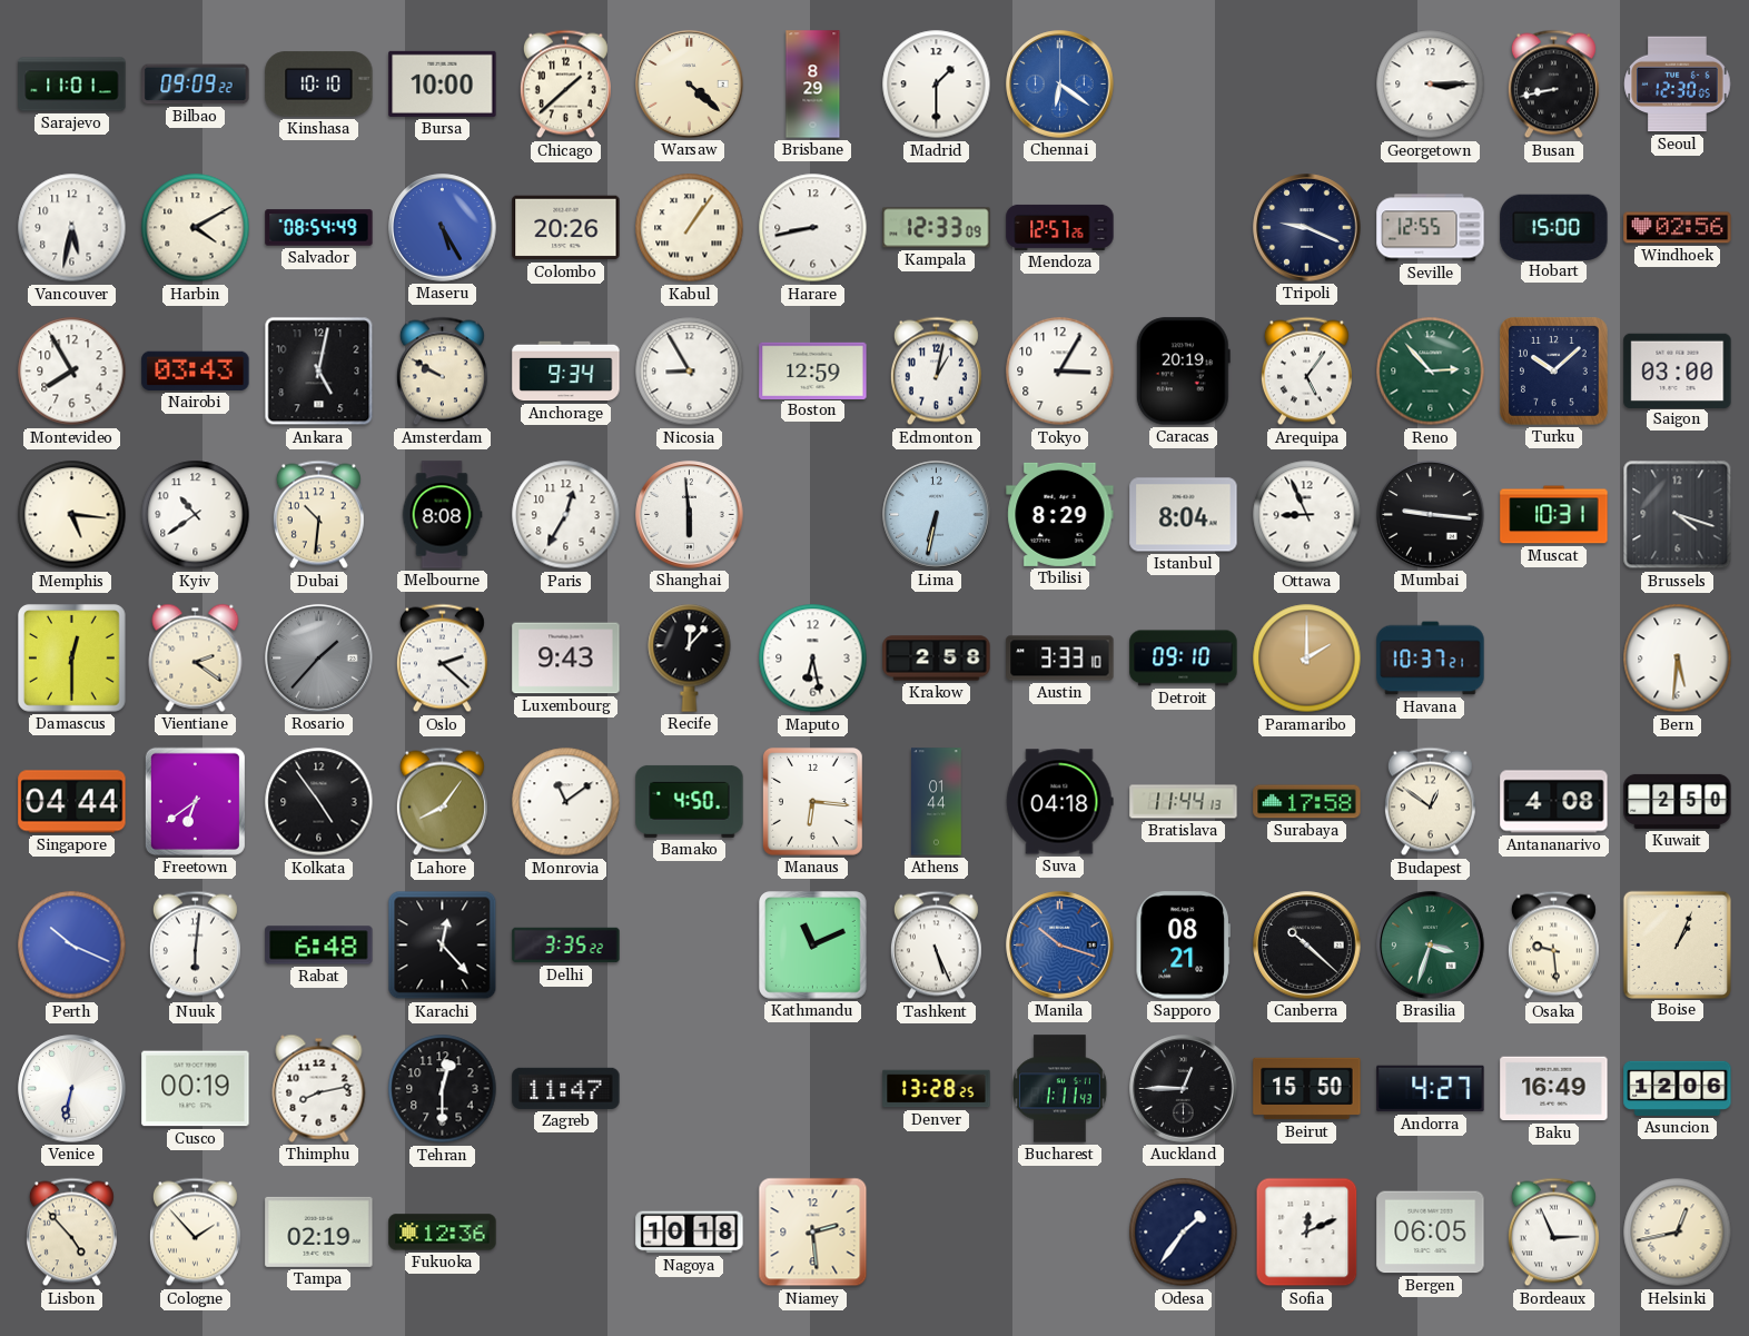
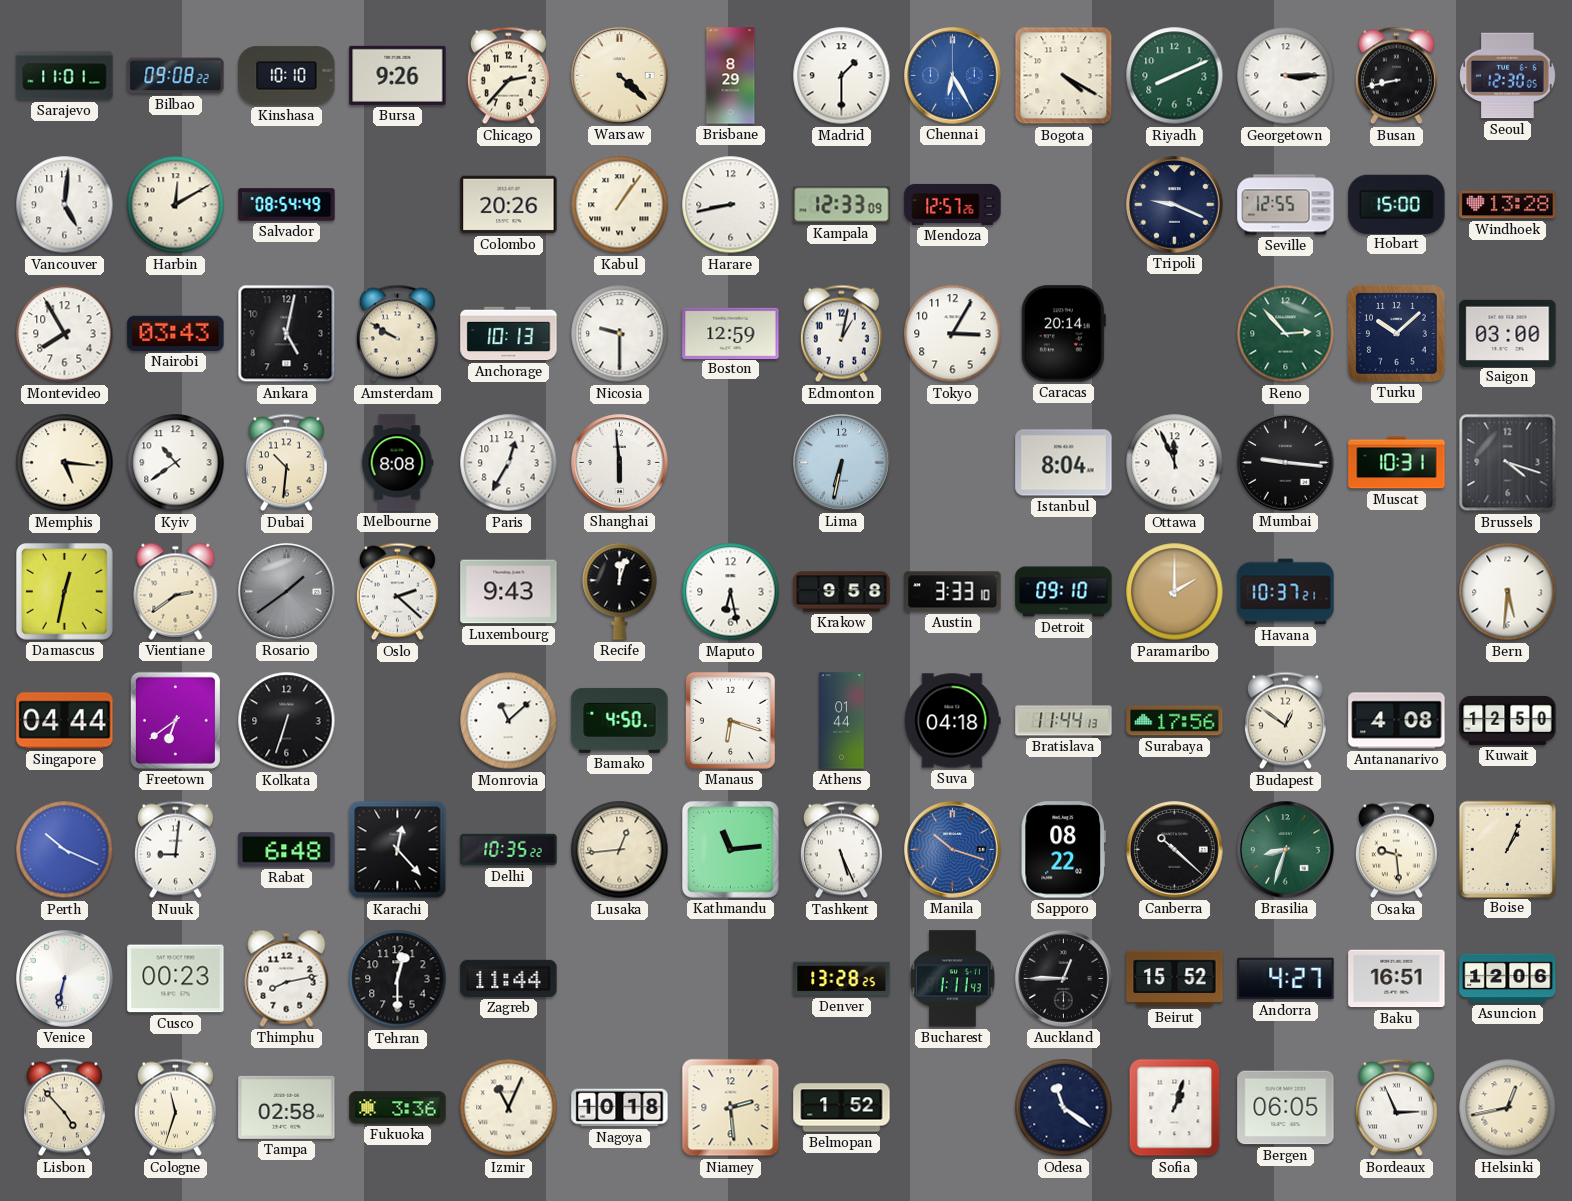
Bilbao: 09:09 -> 09:08
Bursa: 10:00 -> 9:26
Chicago: 1:38 -> 2:37
Chennai: 6:21 -> 6:25
Bogota: none -> 4:20
Riyadh: none -> 8:11
Vancouver: 5:32 -> 5:01
Harbin: 4:10 -> 12:10
Maseru: 5:25 -> none
Windhoek: 02:56 -> 13:28
Anchorage: 9:34 -> 10:13
Nicosia: 8:55 -> 9:30
Caracas: 20:19 -> 20:14
Arequipa: 5:06 -> none
Tbilisi: 8:29 -> none
Ottawa: 8:56 -> 11:56
Damascus: 12:30 -> 12:32
Vientiane: 2:21 -> 2:39
Rosario: 1:37 -> 1:39
Recife: 12:07 -> 12:03
Krakow: 2:58 -> 9:58
Kolkata: 4:54 -> 6:33
Lahore: 8:06 -> none
Monrovia: 11:09 -> 11:08
Manaus: 6:16 -> 6:18
Surabaya: 17:58 -> 17:56
Kuwait: 2:50 -> 12:50
Nuuk: 6:01 -> 9:01
Delhi: 3:35 -> 10:35
Lusaka: none -> 12:44
Kathmandu: 11:11 -> 11:14
Sapporo: 08:21 -> 08:22
Brasilia: 3:33 -> 8:33
Cusco: 00:19 -> 00:23
Zagreb: 11:47 -> 11:44
Beirut: 15:50 -> 15:52
Baku: 16:49 -> 16:51
Cologne: 1:53 -> 11:33
Tampa: 02:19 -> 02:58
Fukuoka: 12:36 -> 3:36
Izmir: none -> 11:04
Belmopan: none -> 1:52
Odesa: 1:36 -> 11:21
Sofia: 12:11 -> 1:03
